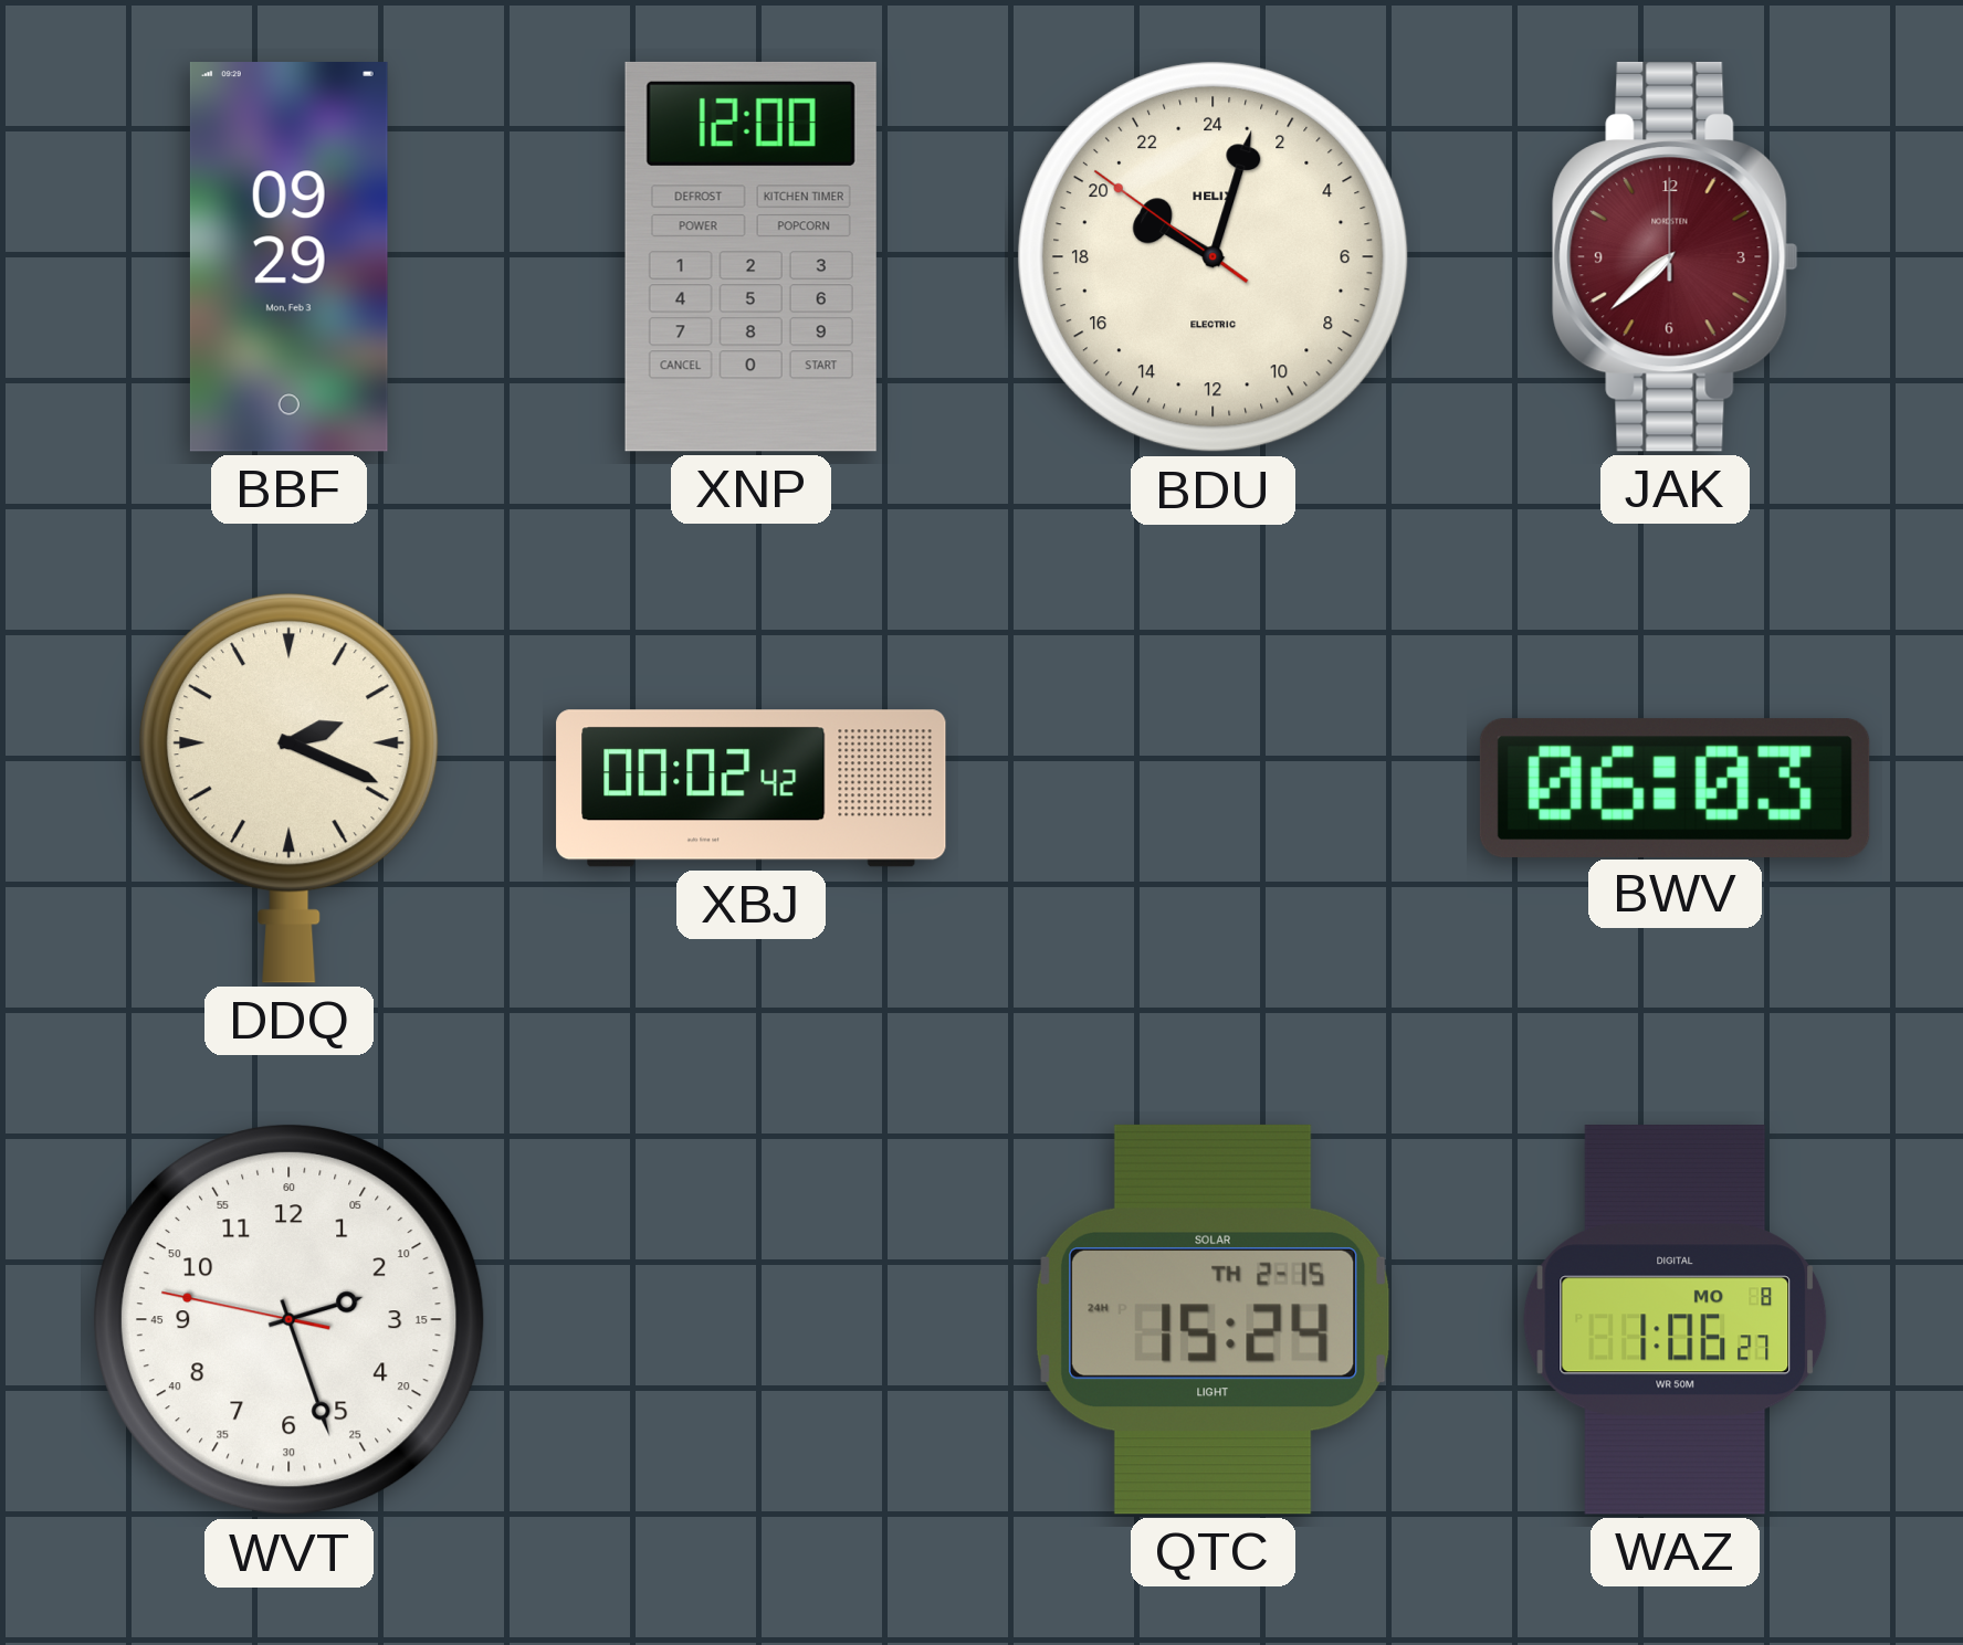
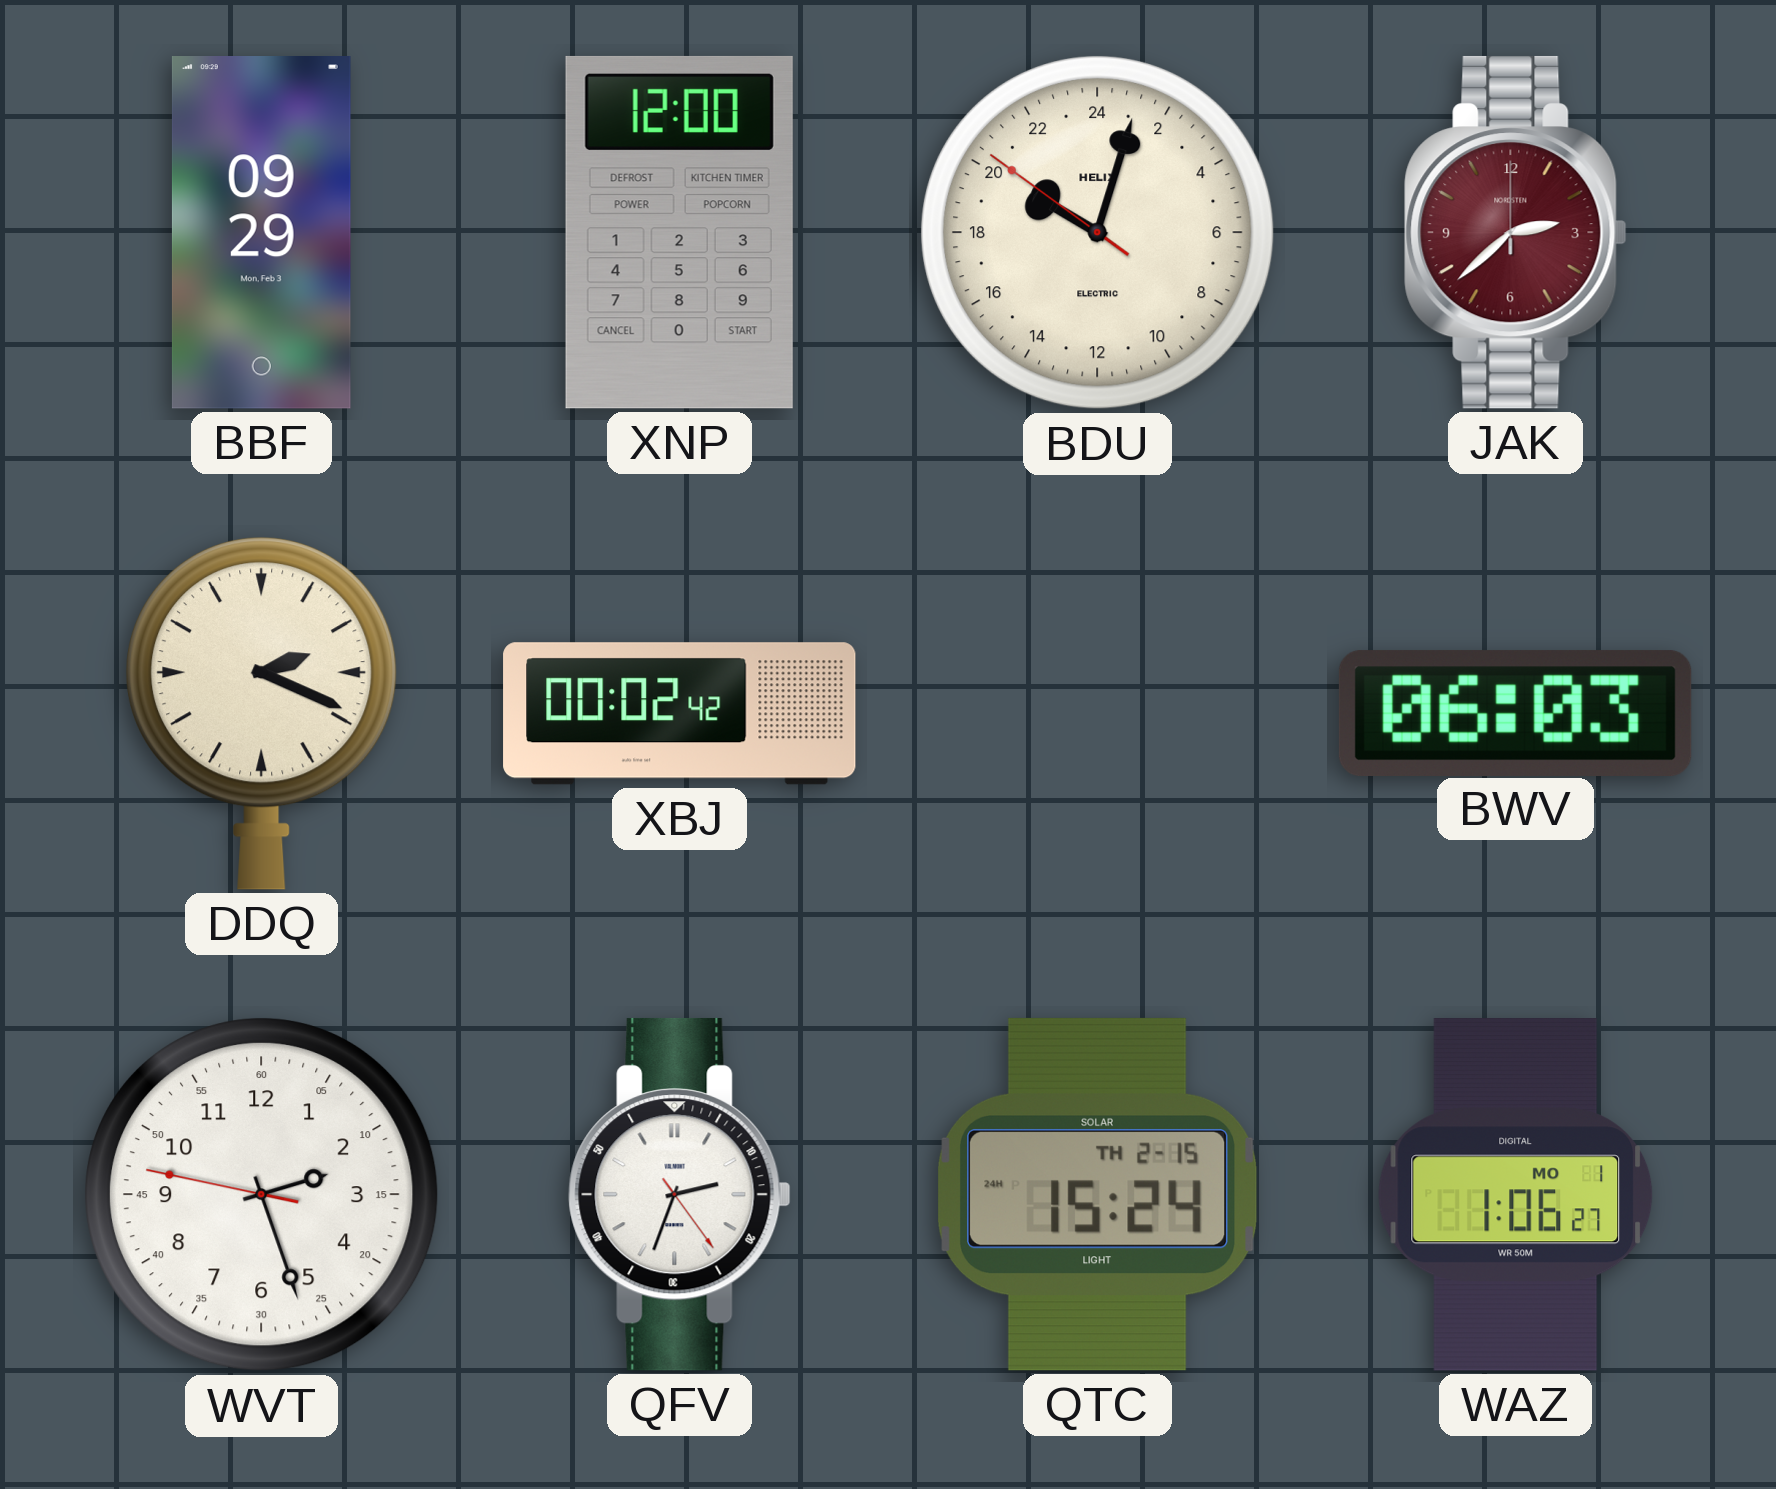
JAK: 7:38 -> 2:38
QFV: none -> 2:33
WAZ date: MO 8 -> MO 1
